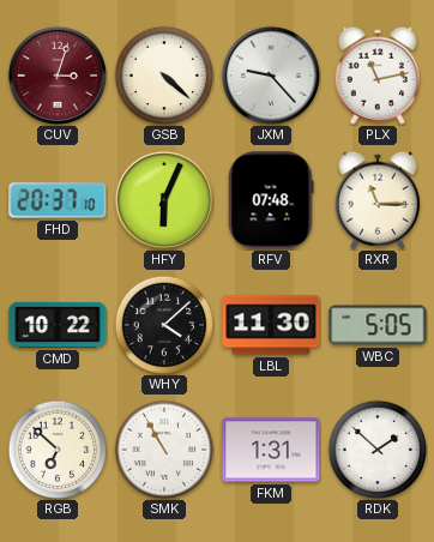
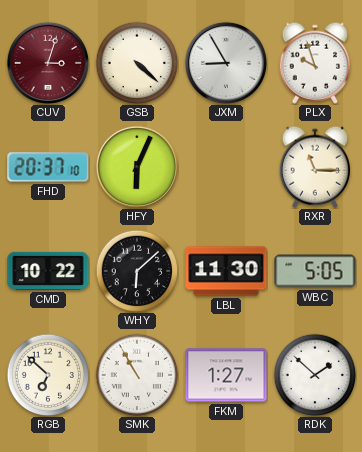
JXM: 9:23 -> 8:55
PLX: 11:13 -> 9:57
RFV: 07:48 -> none
WHY: 4:08 -> 6:08
FKM: 1:31 -> 1:27
